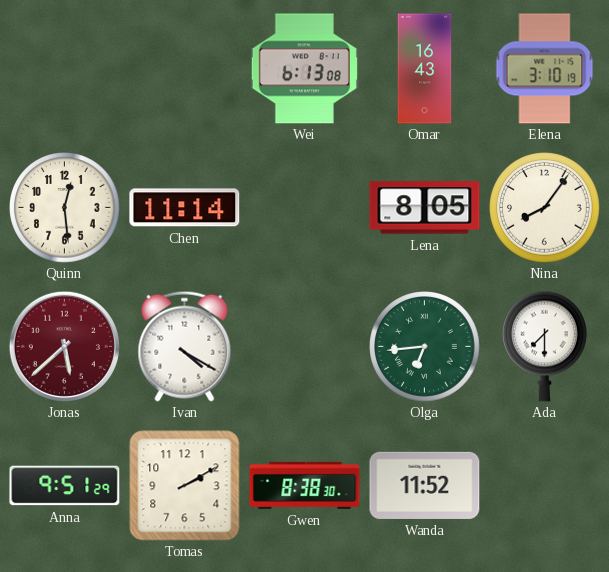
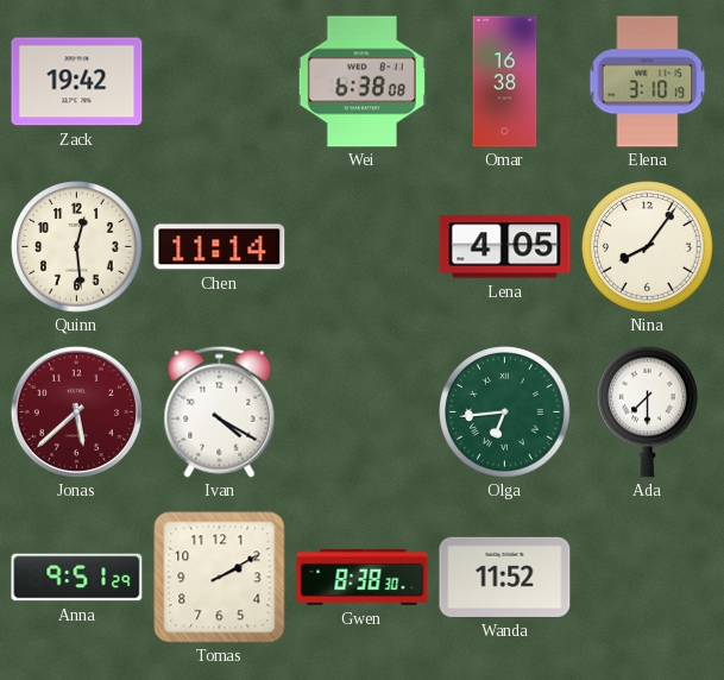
Zack: none -> 19:42
Wei: 6:13 -> 6:38
Omar: 16:43 -> 16:38
Lena: 8:05 -> 4:05
